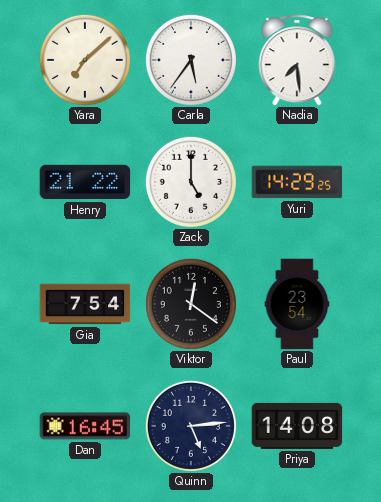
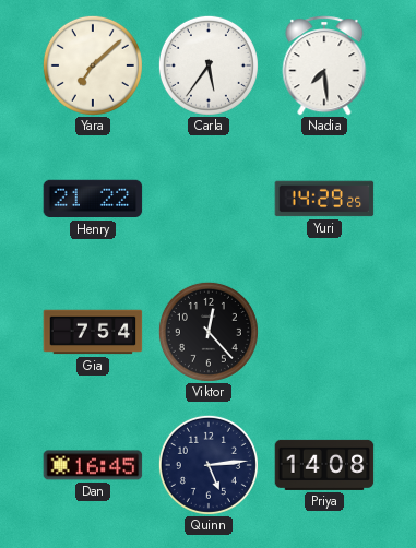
Zack: 5:00 -> none
Viktor: 12:21 -> 12:23
Paul: 23:54 -> none
